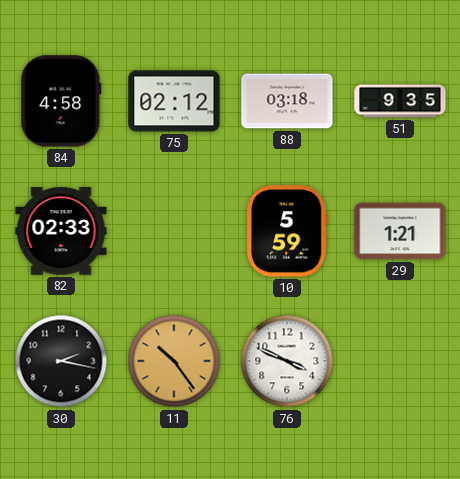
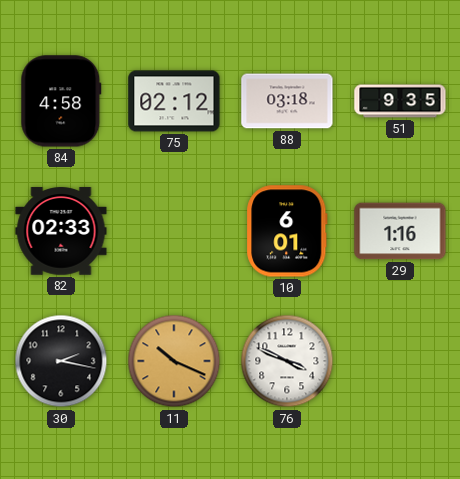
10: 5:59 -> 6:01
29: 1:21 -> 1:16
11: 10:24 -> 10:19
